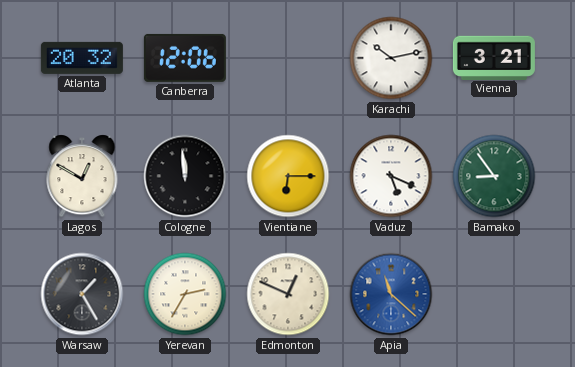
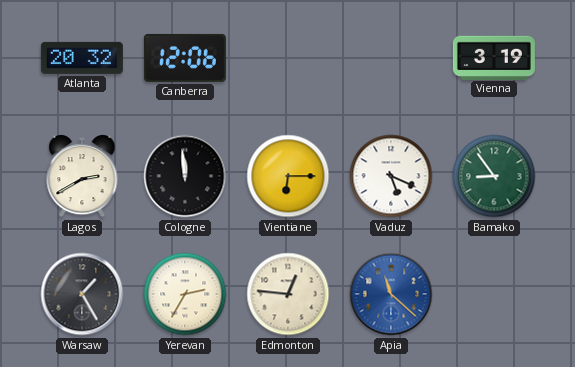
Karachi: 10:13 -> none
Vienna: 3:21 -> 3:19
Lagos: 12:50 -> 2:40
Edmonton: 12:49 -> 12:46
